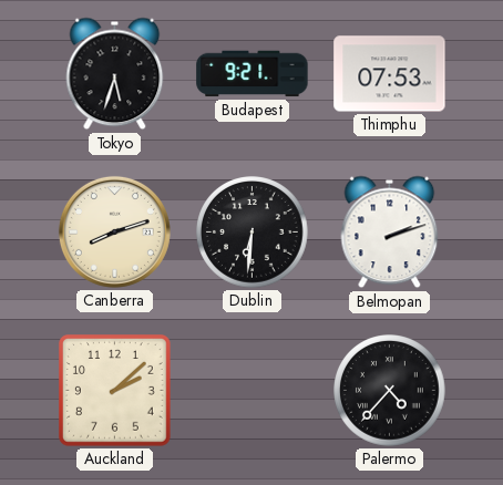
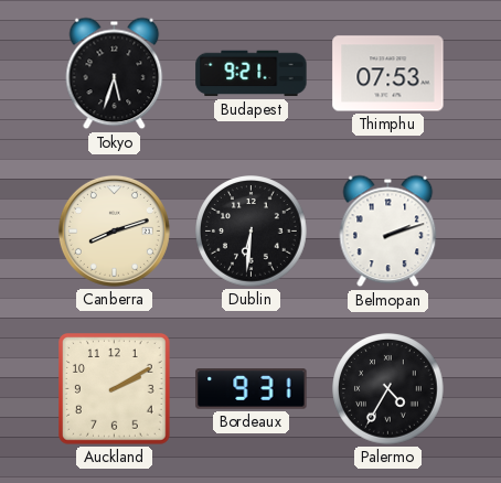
Auckland: 2:08 -> 2:10
Bordeaux: none -> 9:31
Palermo: 4:37 -> 4:35
